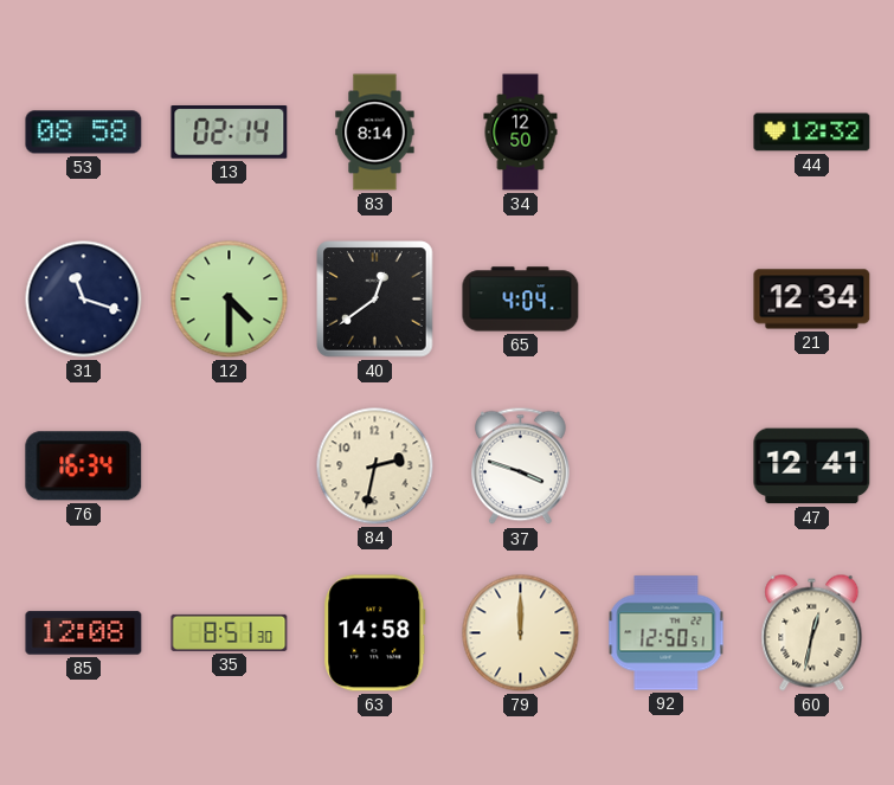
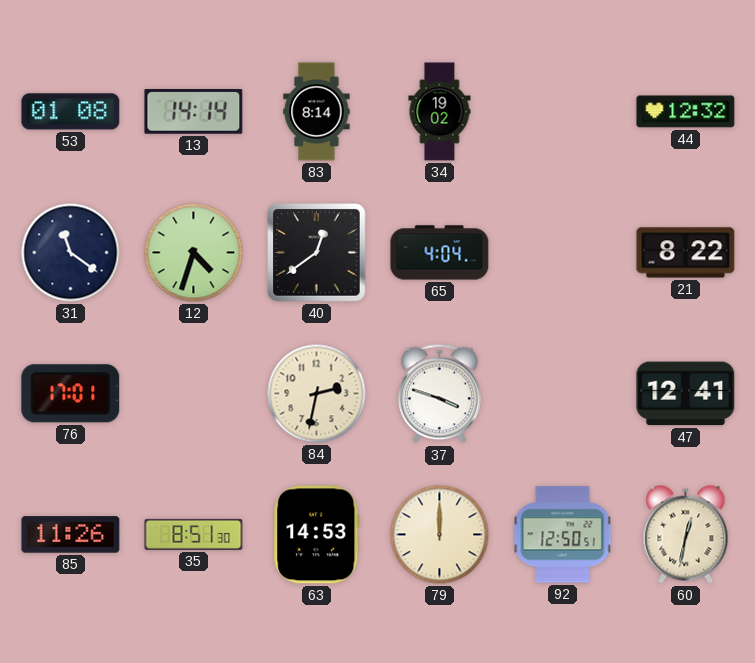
53: 08:58 -> 01:08
13: 02:14 -> 14:14
34: 12:50 -> 19:02
31: 11:18 -> 11:21
12: 4:30 -> 4:33
21: 12:34 -> 8:22
76: 16:34 -> 17:01
85: 12:08 -> 11:26
63: 14:58 -> 14:53
